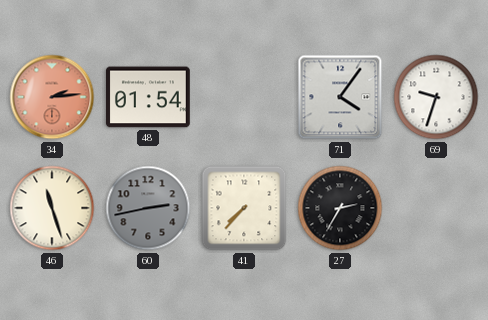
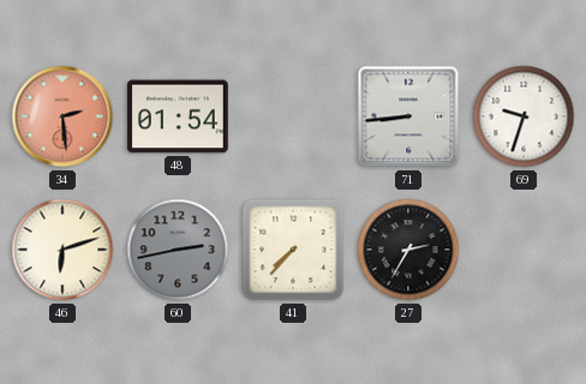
34: 2:14 -> 2:29
71: 4:06 -> 8:44
46: 11:27 -> 6:12
